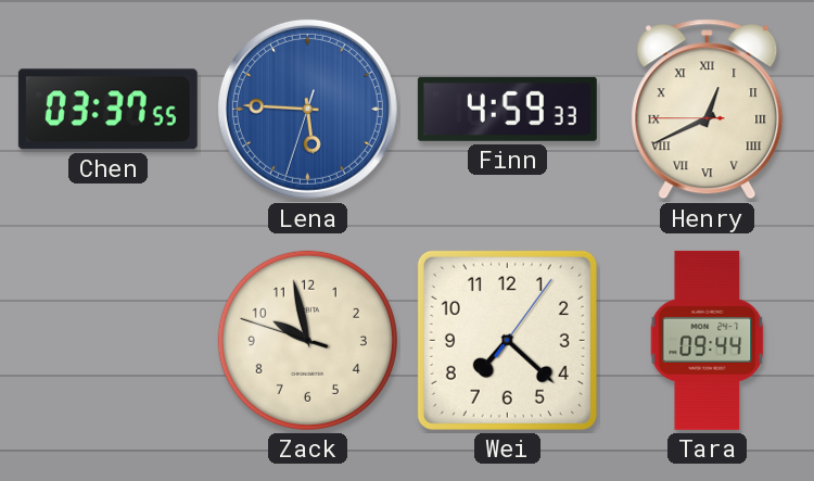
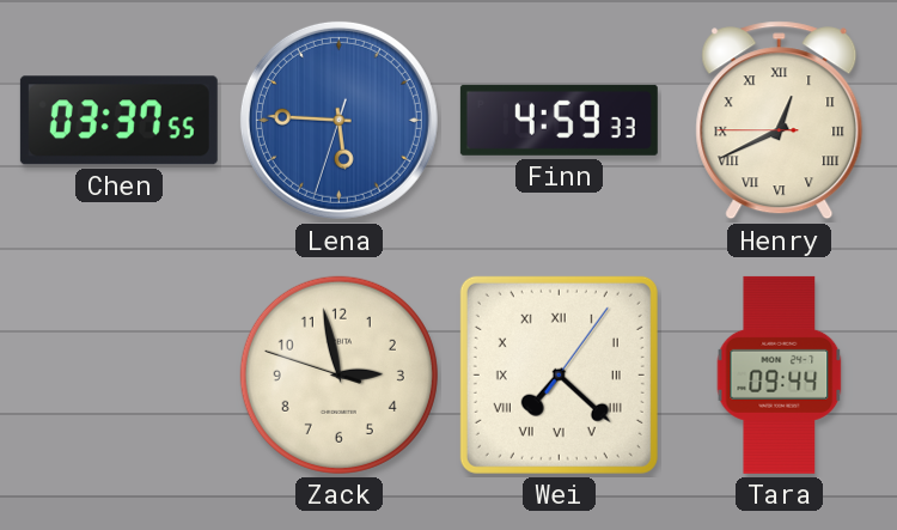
Zack: 9:57 -> 2:57
Wei numerals: Arabic -> Roman
